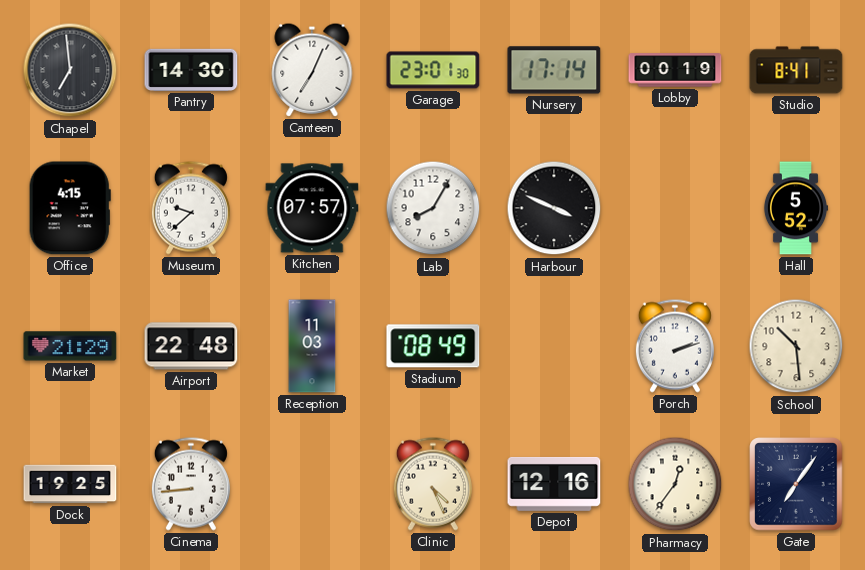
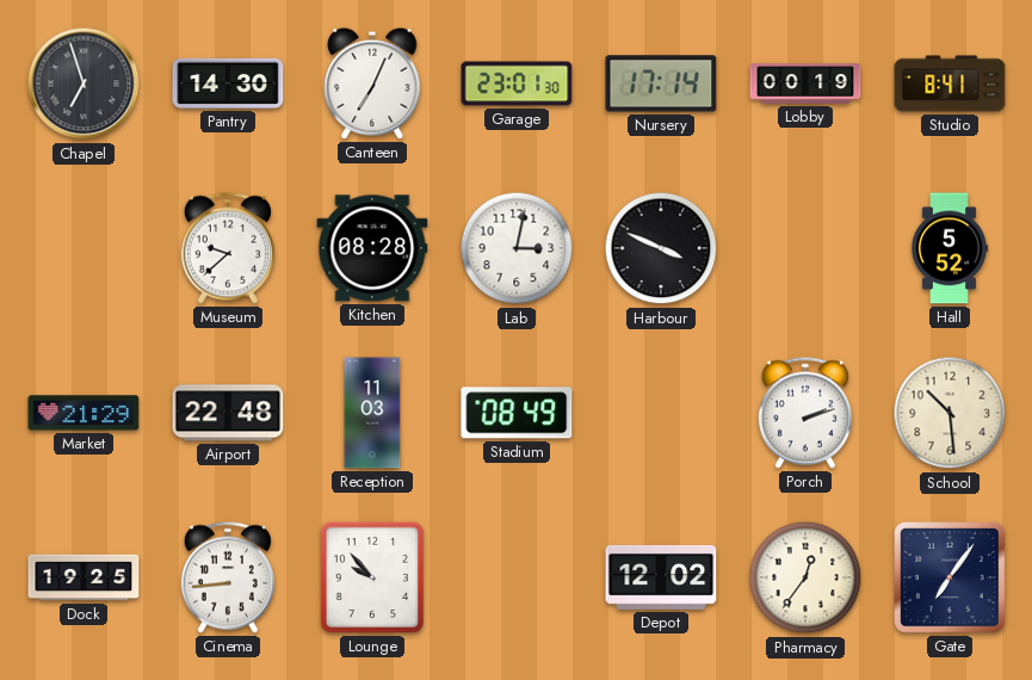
Chapel: 6:59 -> 6:57
Office: 4:15 -> none
Kitchen: 07:57 -> 08:28
Lab: 8:05 -> 3:02
Lounge: none -> 9:53
Clinic: 4:26 -> none
Depot: 12:16 -> 12:02
